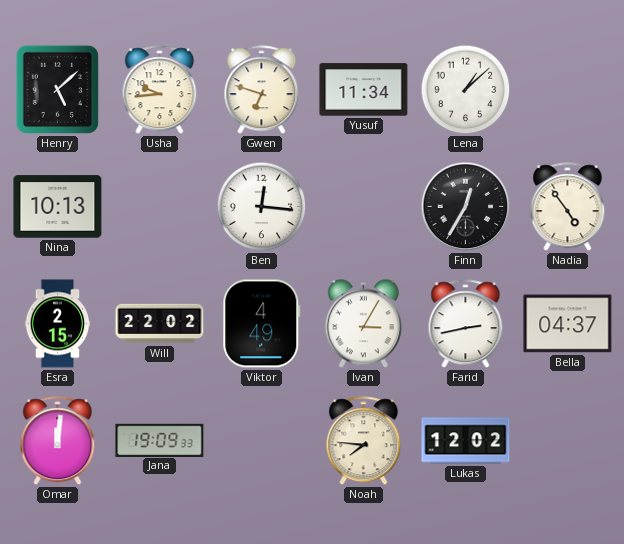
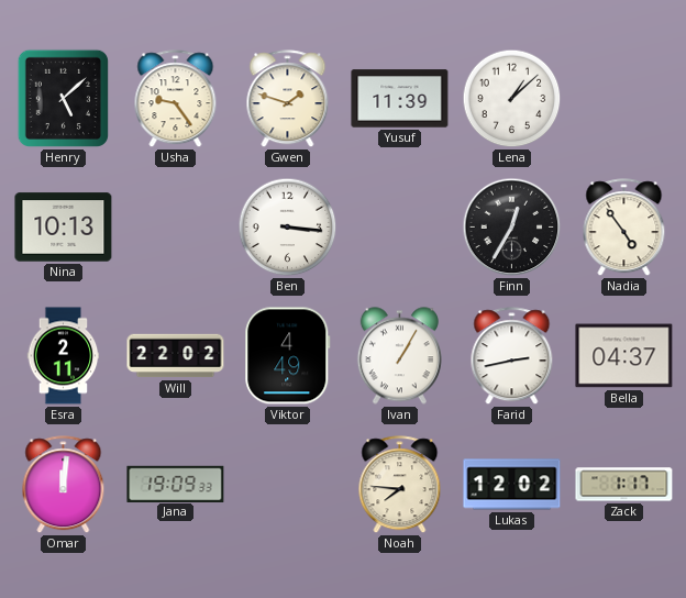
Usha: 9:44 -> 9:24
Gwen: 6:48 -> 1:48
Yusuf: 11:34 -> 11:39
Ben: 12:16 -> 3:16
Esra: 2:15 -> 2:11
Ivan: 3:05 -> 1:05
Zack: none -> 1:17
